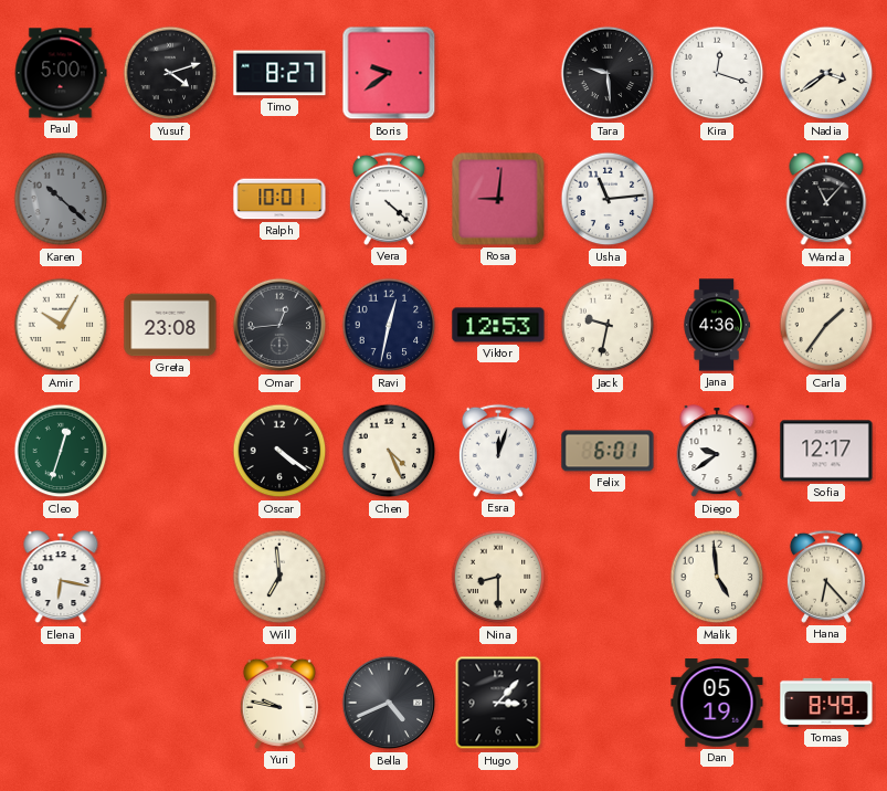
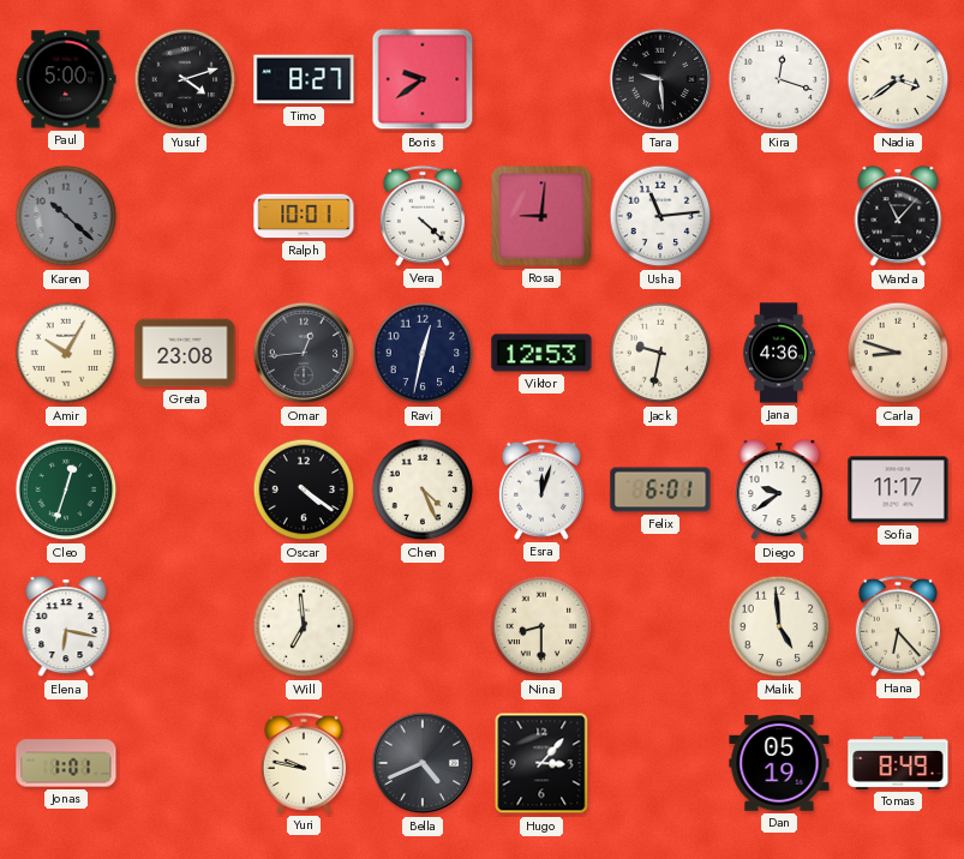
Carla: 1:36 -> 8:48
Sofia: 12:17 -> 11:17
Jonas: none -> 1:01
